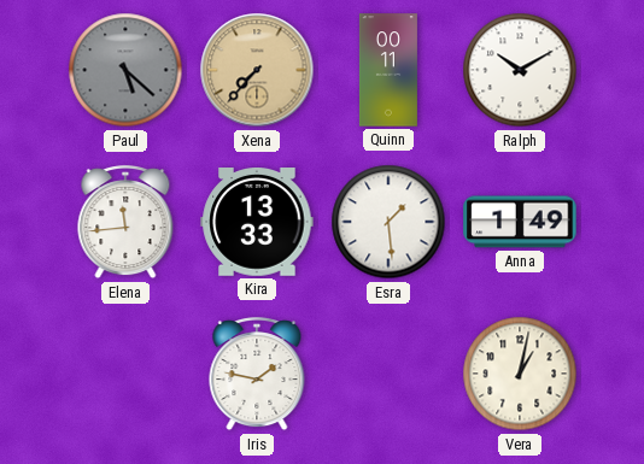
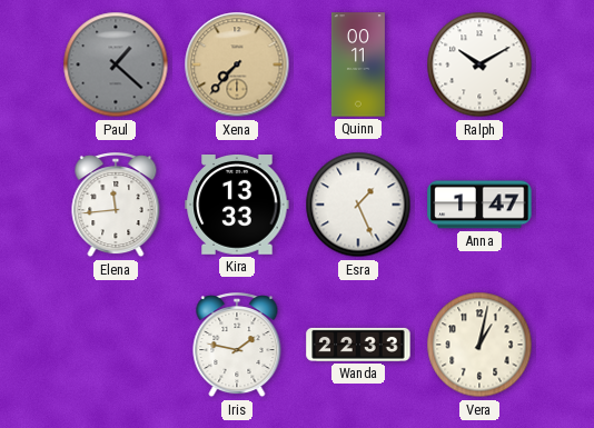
Paul: 5:22 -> 1:22
Esra: 1:29 -> 1:26
Anna: 1:49 -> 1:47
Wanda: none -> 22:33
